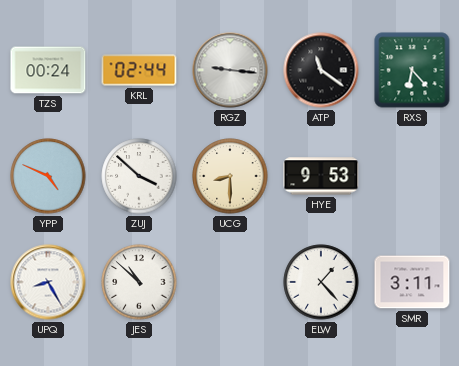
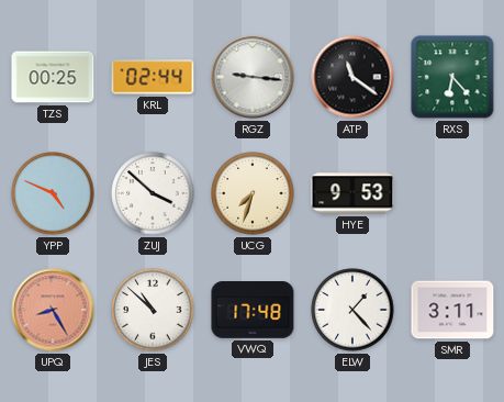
TZS: 00:24 -> 00:25
UCG: 8:30 -> 7:33
UPQ dial: white -> salmon
VWQ: none -> 17:48
